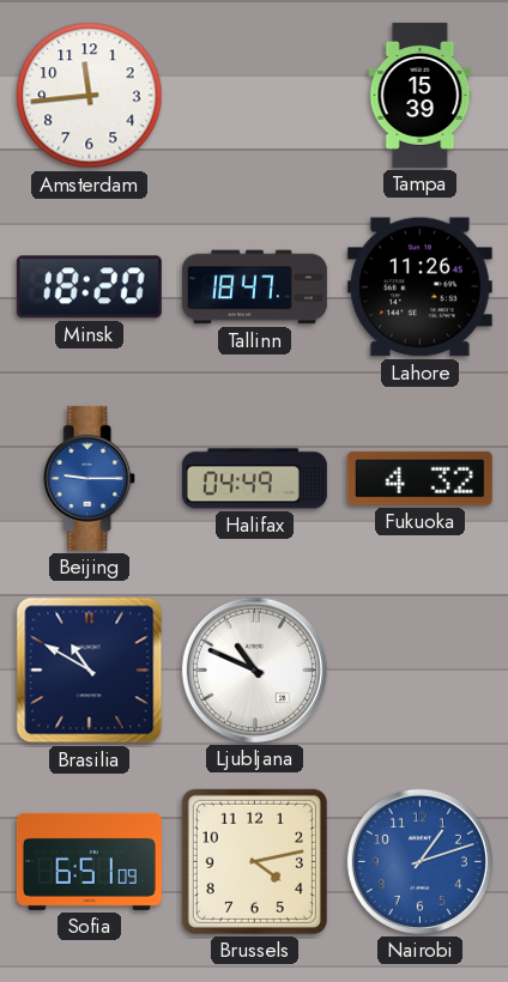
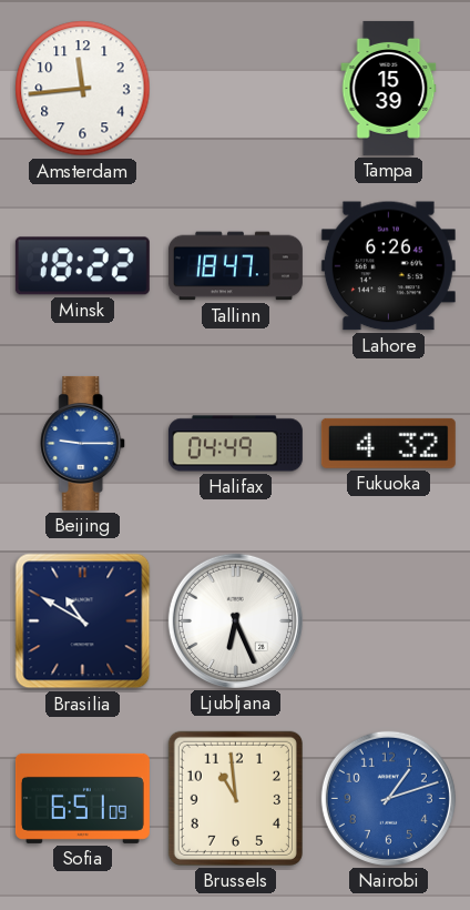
Minsk: 18:20 -> 18:22
Lahore: 11:26 -> 6:26
Ljubljana: 10:49 -> 6:26
Brussels: 4:13 -> 10:59
